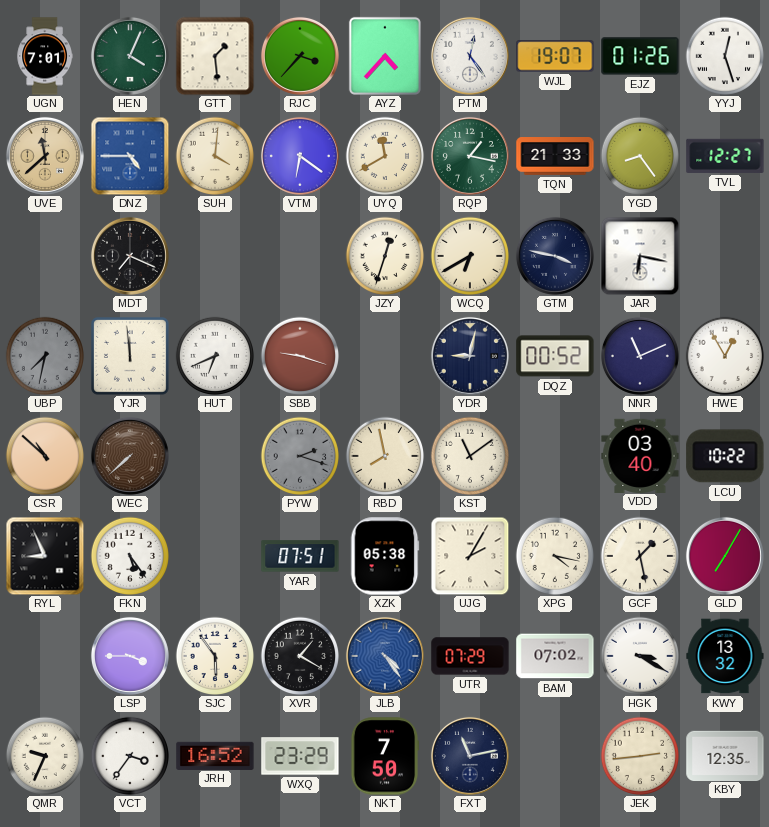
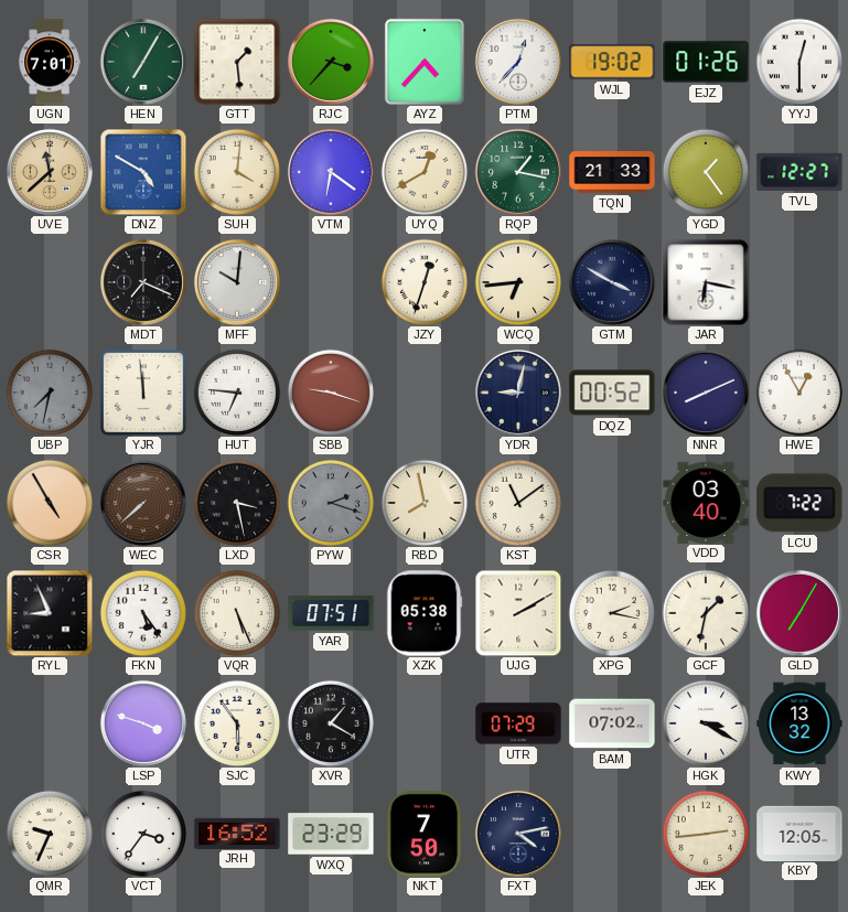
HEN: 4:04 -> 7:05
PTM: 12:24 -> 12:37
WJL: 19:07 -> 19:02
YYJ: 12:27 -> 12:30
DNZ: 4:45 -> 4:50
UYQ: 11:40 -> 12:40
YGD: 8:24 -> 1:24
MFF: none -> 10:01
WCQ: 6:40 -> 6:44
GTM: 3:47 -> 3:50
HUT: 6:41 -> 6:46
NNR: 11:11 -> 8:11
CSR: 10:52 -> 4:55
LXD: none -> 3:28
LCU: 10:22 -> 7:22
VQR: none -> 5:26
UJG: 2:05 -> 2:10
XPG: 4:17 -> 2:17
GCF: 1:28 -> 1:32
LSP: 3:45 -> 3:48
JLB: 4:24 -> none
FXT: 11:13 -> 4:13
KBY: 12:35 -> 12:05
